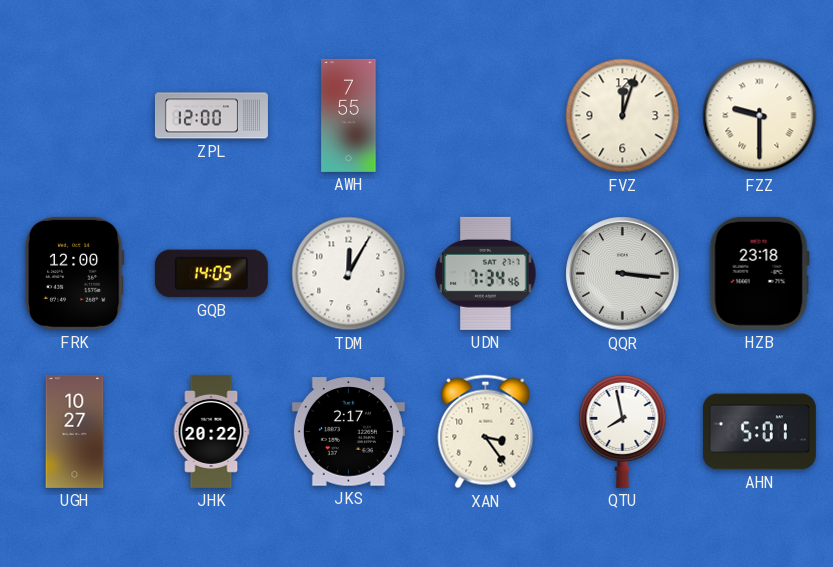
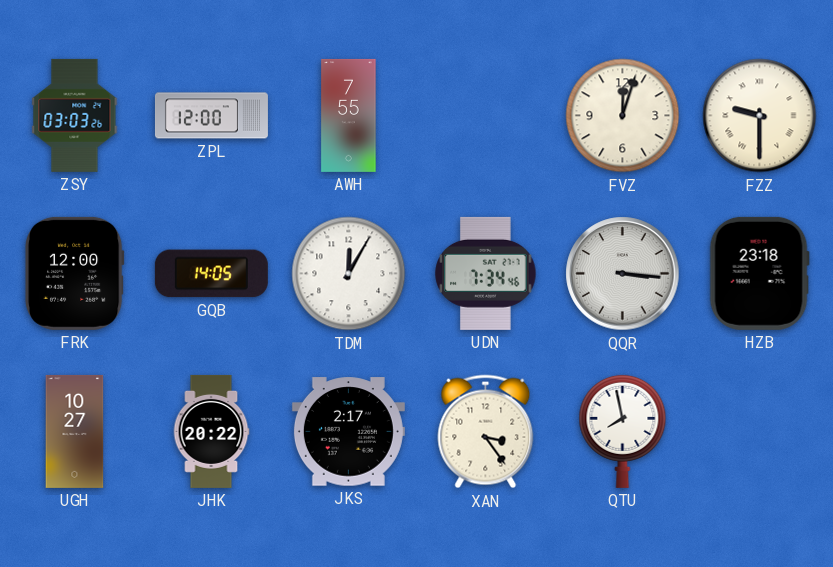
ZSY: none -> 03:03
AHN: 5:01 -> none
